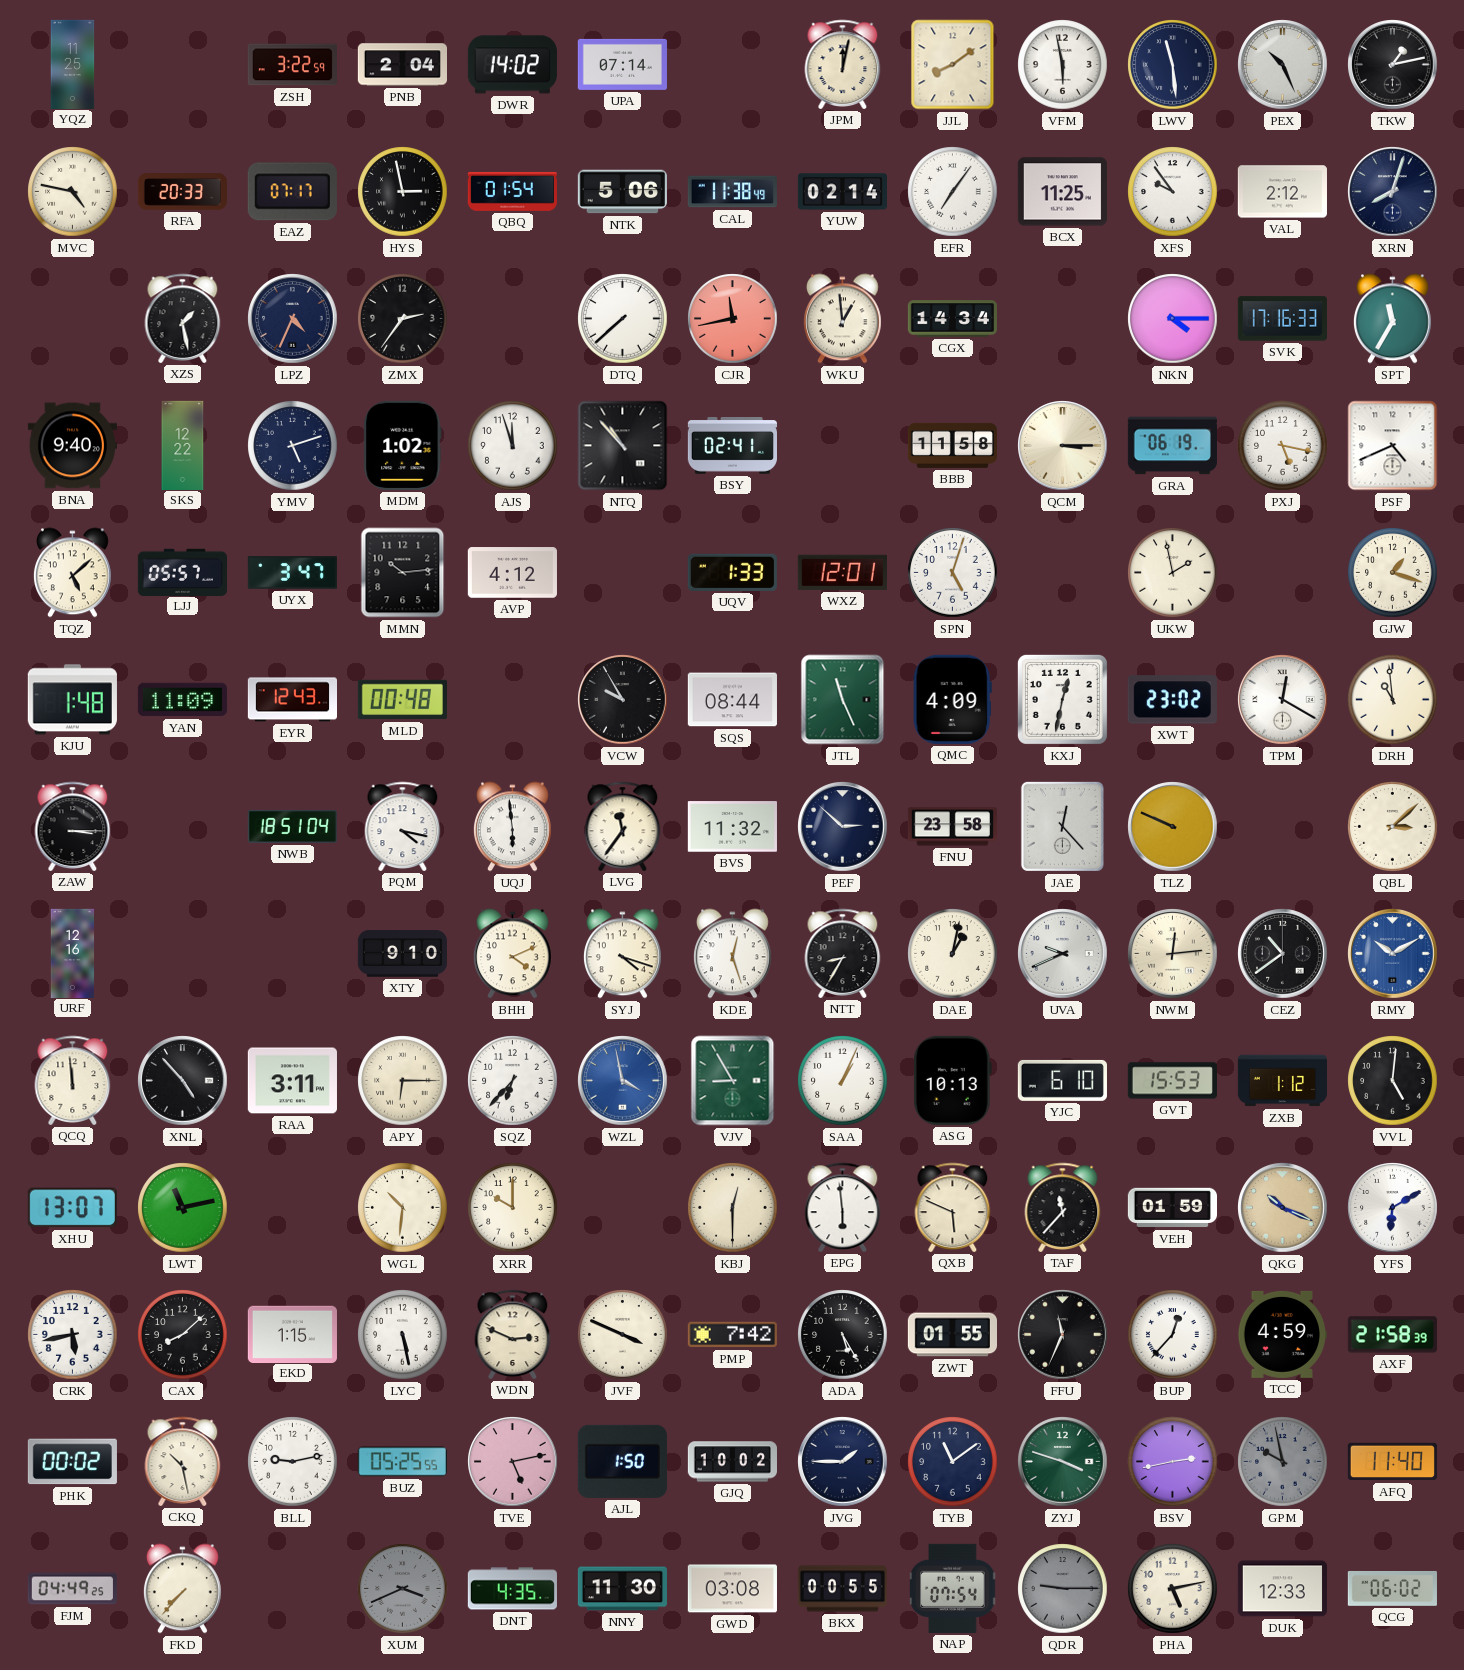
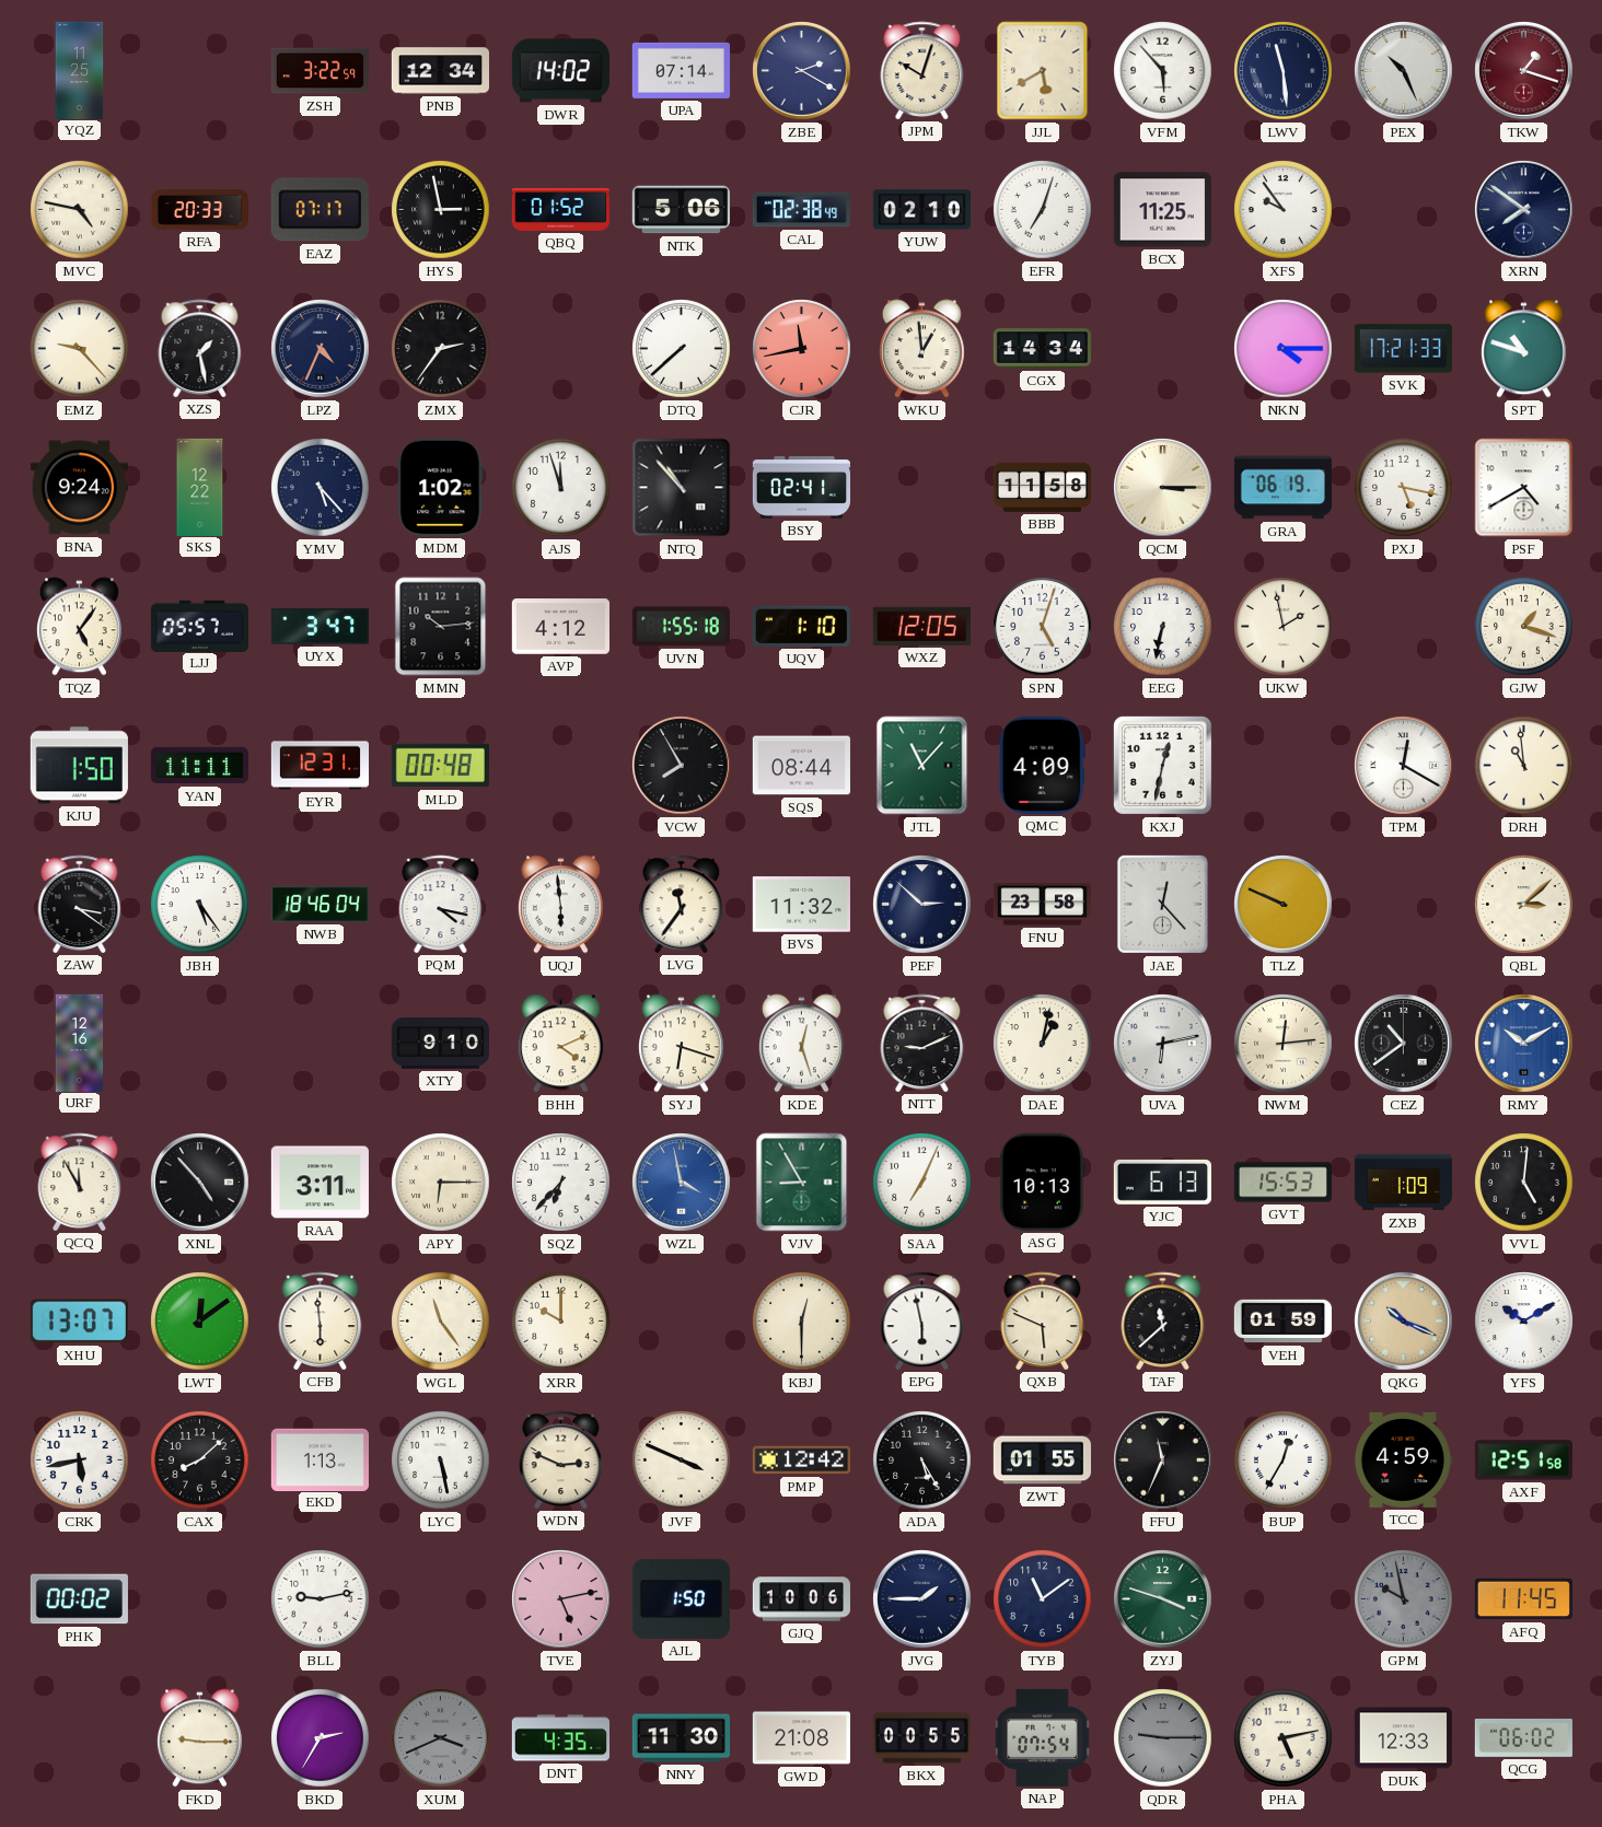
PNB: 2:04 -> 12:34
ZBE: none -> 2:20
JPM: 12:02 -> 10:03
JJL: 8:09 -> 5:40
VFM: 5:58 -> 5:53
TKW: 1:13 -> 1:18
TKW dial: black -> burgundy
QBQ: 01:54 -> 01:52
CAL: 11:38 -> 02:38
YUW: 02:14 -> 02:10
EFR: 7:06 -> 7:03
VAL: 2:12 -> none
XRN: 8:03 -> 7:51
EMZ: none -> 9:23
SVK: 17:16 -> 17:21
SPT: 11:35 -> 10:48
BNA: 9:40 -> 9:24
YMV: 5:12 -> 5:23
PSF: 4:41 -> 4:40
TQZ: 5:08 -> 5:06
UVN: none -> 1:55
UQV: 1:33 -> 1:10
WXZ: 12:01 -> 12:05
EEG: none -> 6:32
KJU: 1:48 -> 1:50
YAN: 11:09 -> 11:11
EYR: 12:43 -> 12:31
VCW: 9:55 -> 7:55
JTL: 11:26 -> 11:07
XWT: 23:02 -> none
ZAW: 3:15 -> 3:21
JBH: none -> 5:24
NWB: 18:51 -> 18:46
SYJ: 4:18 -> 6:18
NTT: 8:35 -> 9:11
UVA: 9:41 -> 6:13
QCQ: 11:59 -> 11:55
SAA: 1:04 -> 7:04
YJC: 6:10 -> 6:13
ZXB: 1:12 -> 1:09
LWT: 11:13 -> 12:09
CFB: none -> 5:59
WGL: 10:31 -> 11:24
EPG: 5:59 -> 5:58
TAF: 11:37 -> 11:38
YFS: 6:10 -> 10:10
EKD: 1:15 -> 1:13
PMP: 7:42 -> 12:42
BUP: 12:37 -> 12:35
AXF: 21:58 -> 12:51
CKQ: 10:28 -> none
BUZ: 05:25 -> none
GJQ: 10:02 -> 10:06
BSV: 2:43 -> none
AFQ: 11:40 -> 11:45
FJM: 04:49 -> none
FKD: 7:37 -> 9:15
BKD: none -> 2:35
GWD: 03:08 -> 21:08
